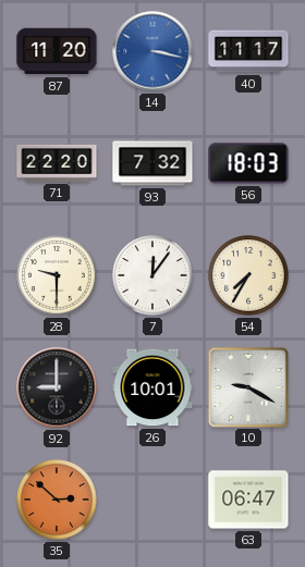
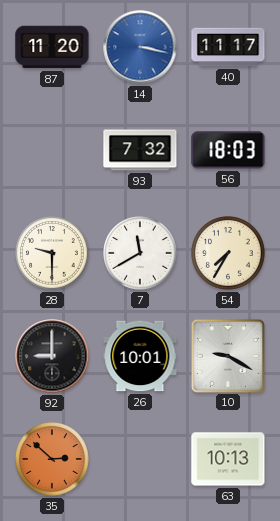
71: 22:20 -> none
7: 12:06 -> 11:40
63: 06:47 -> 10:13
